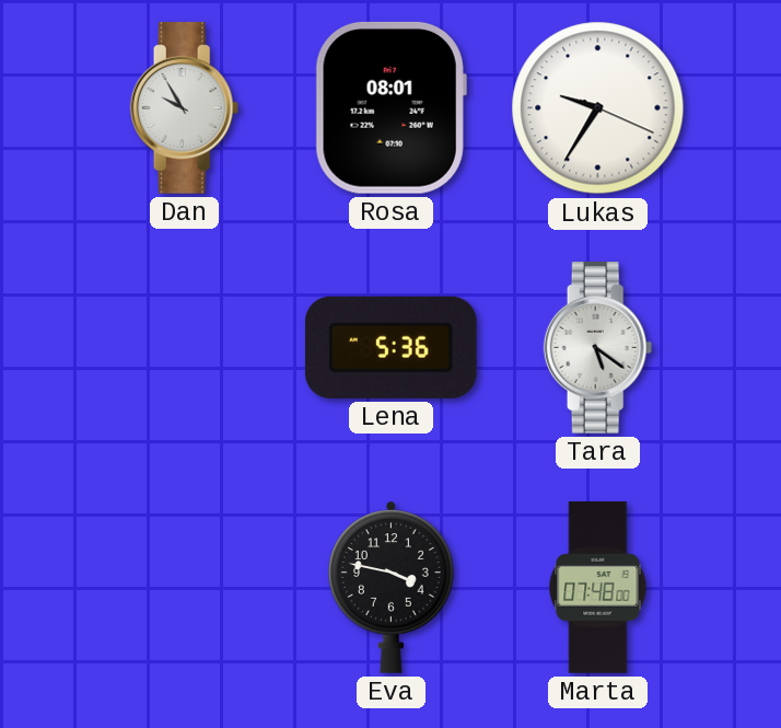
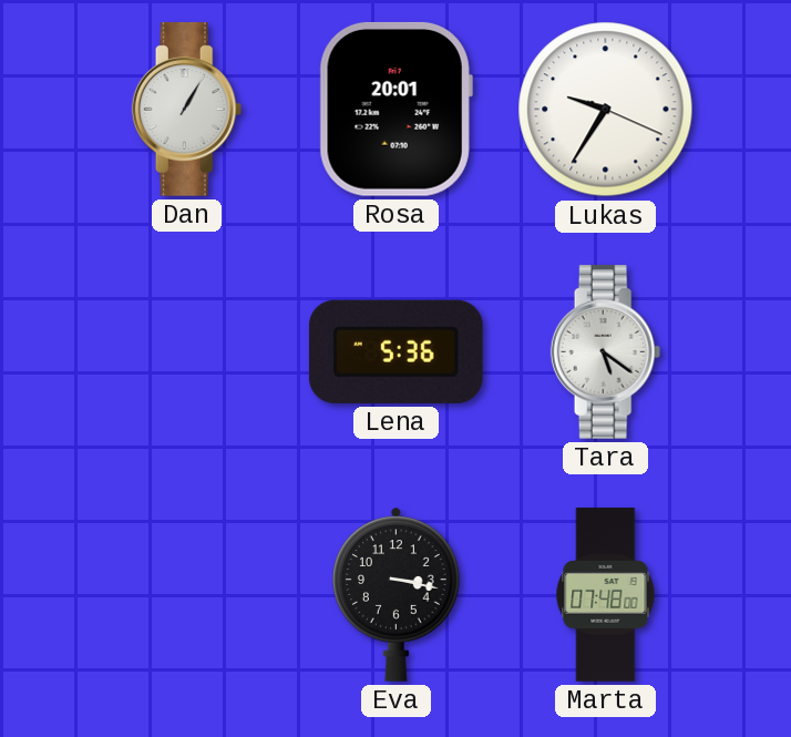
Dan: 9:55 -> 1:05
Rosa: 08:01 -> 20:01
Eva: 3:47 -> 3:17
